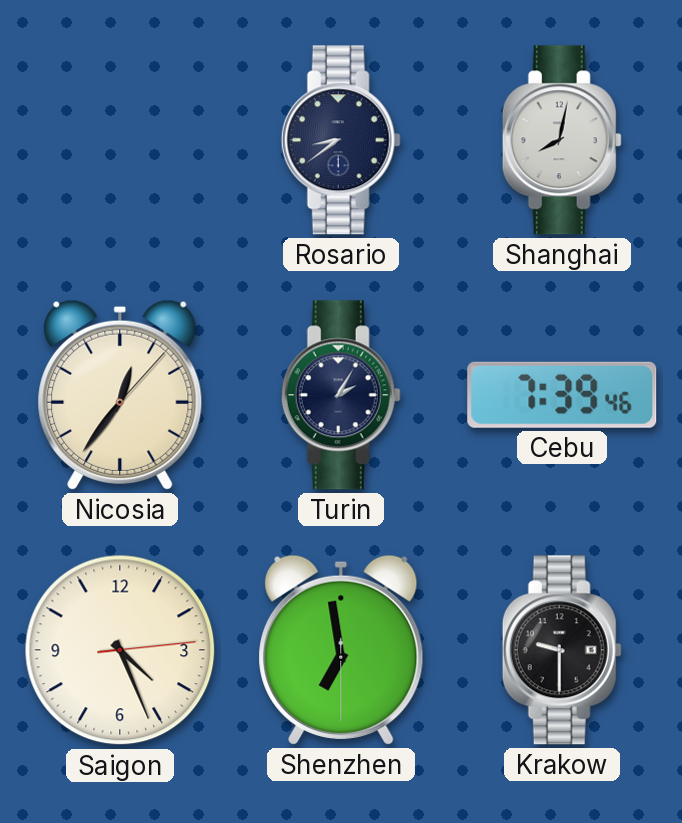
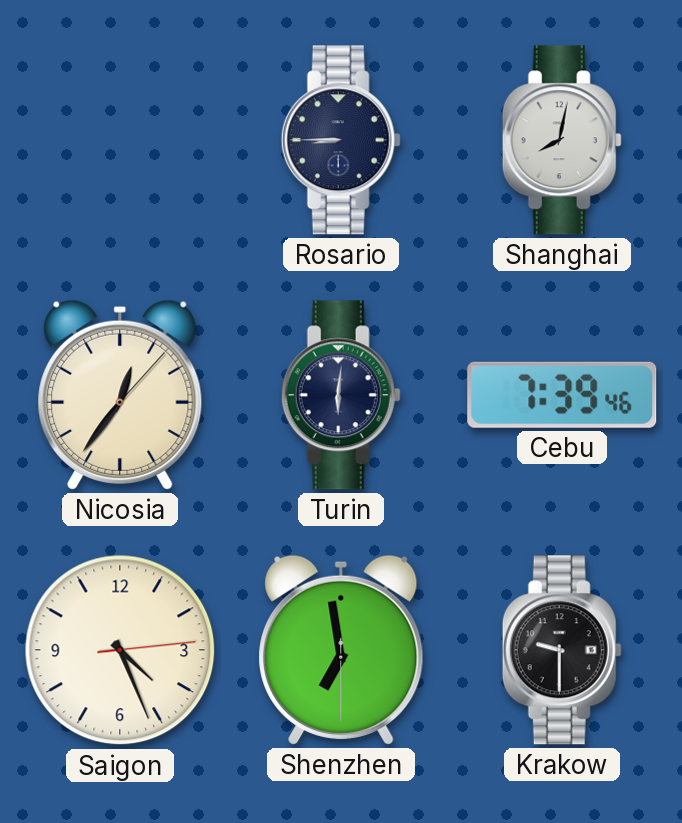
Rosario: 8:39 -> 8:45
Turin: 2:05 -> 6:01
